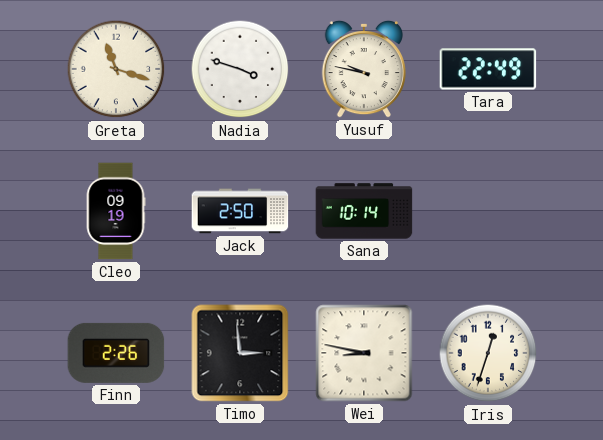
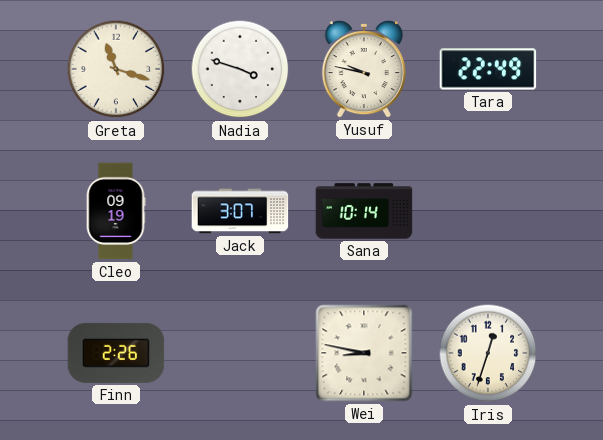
Jack: 2:50 -> 3:07
Timo: 2:59 -> none
